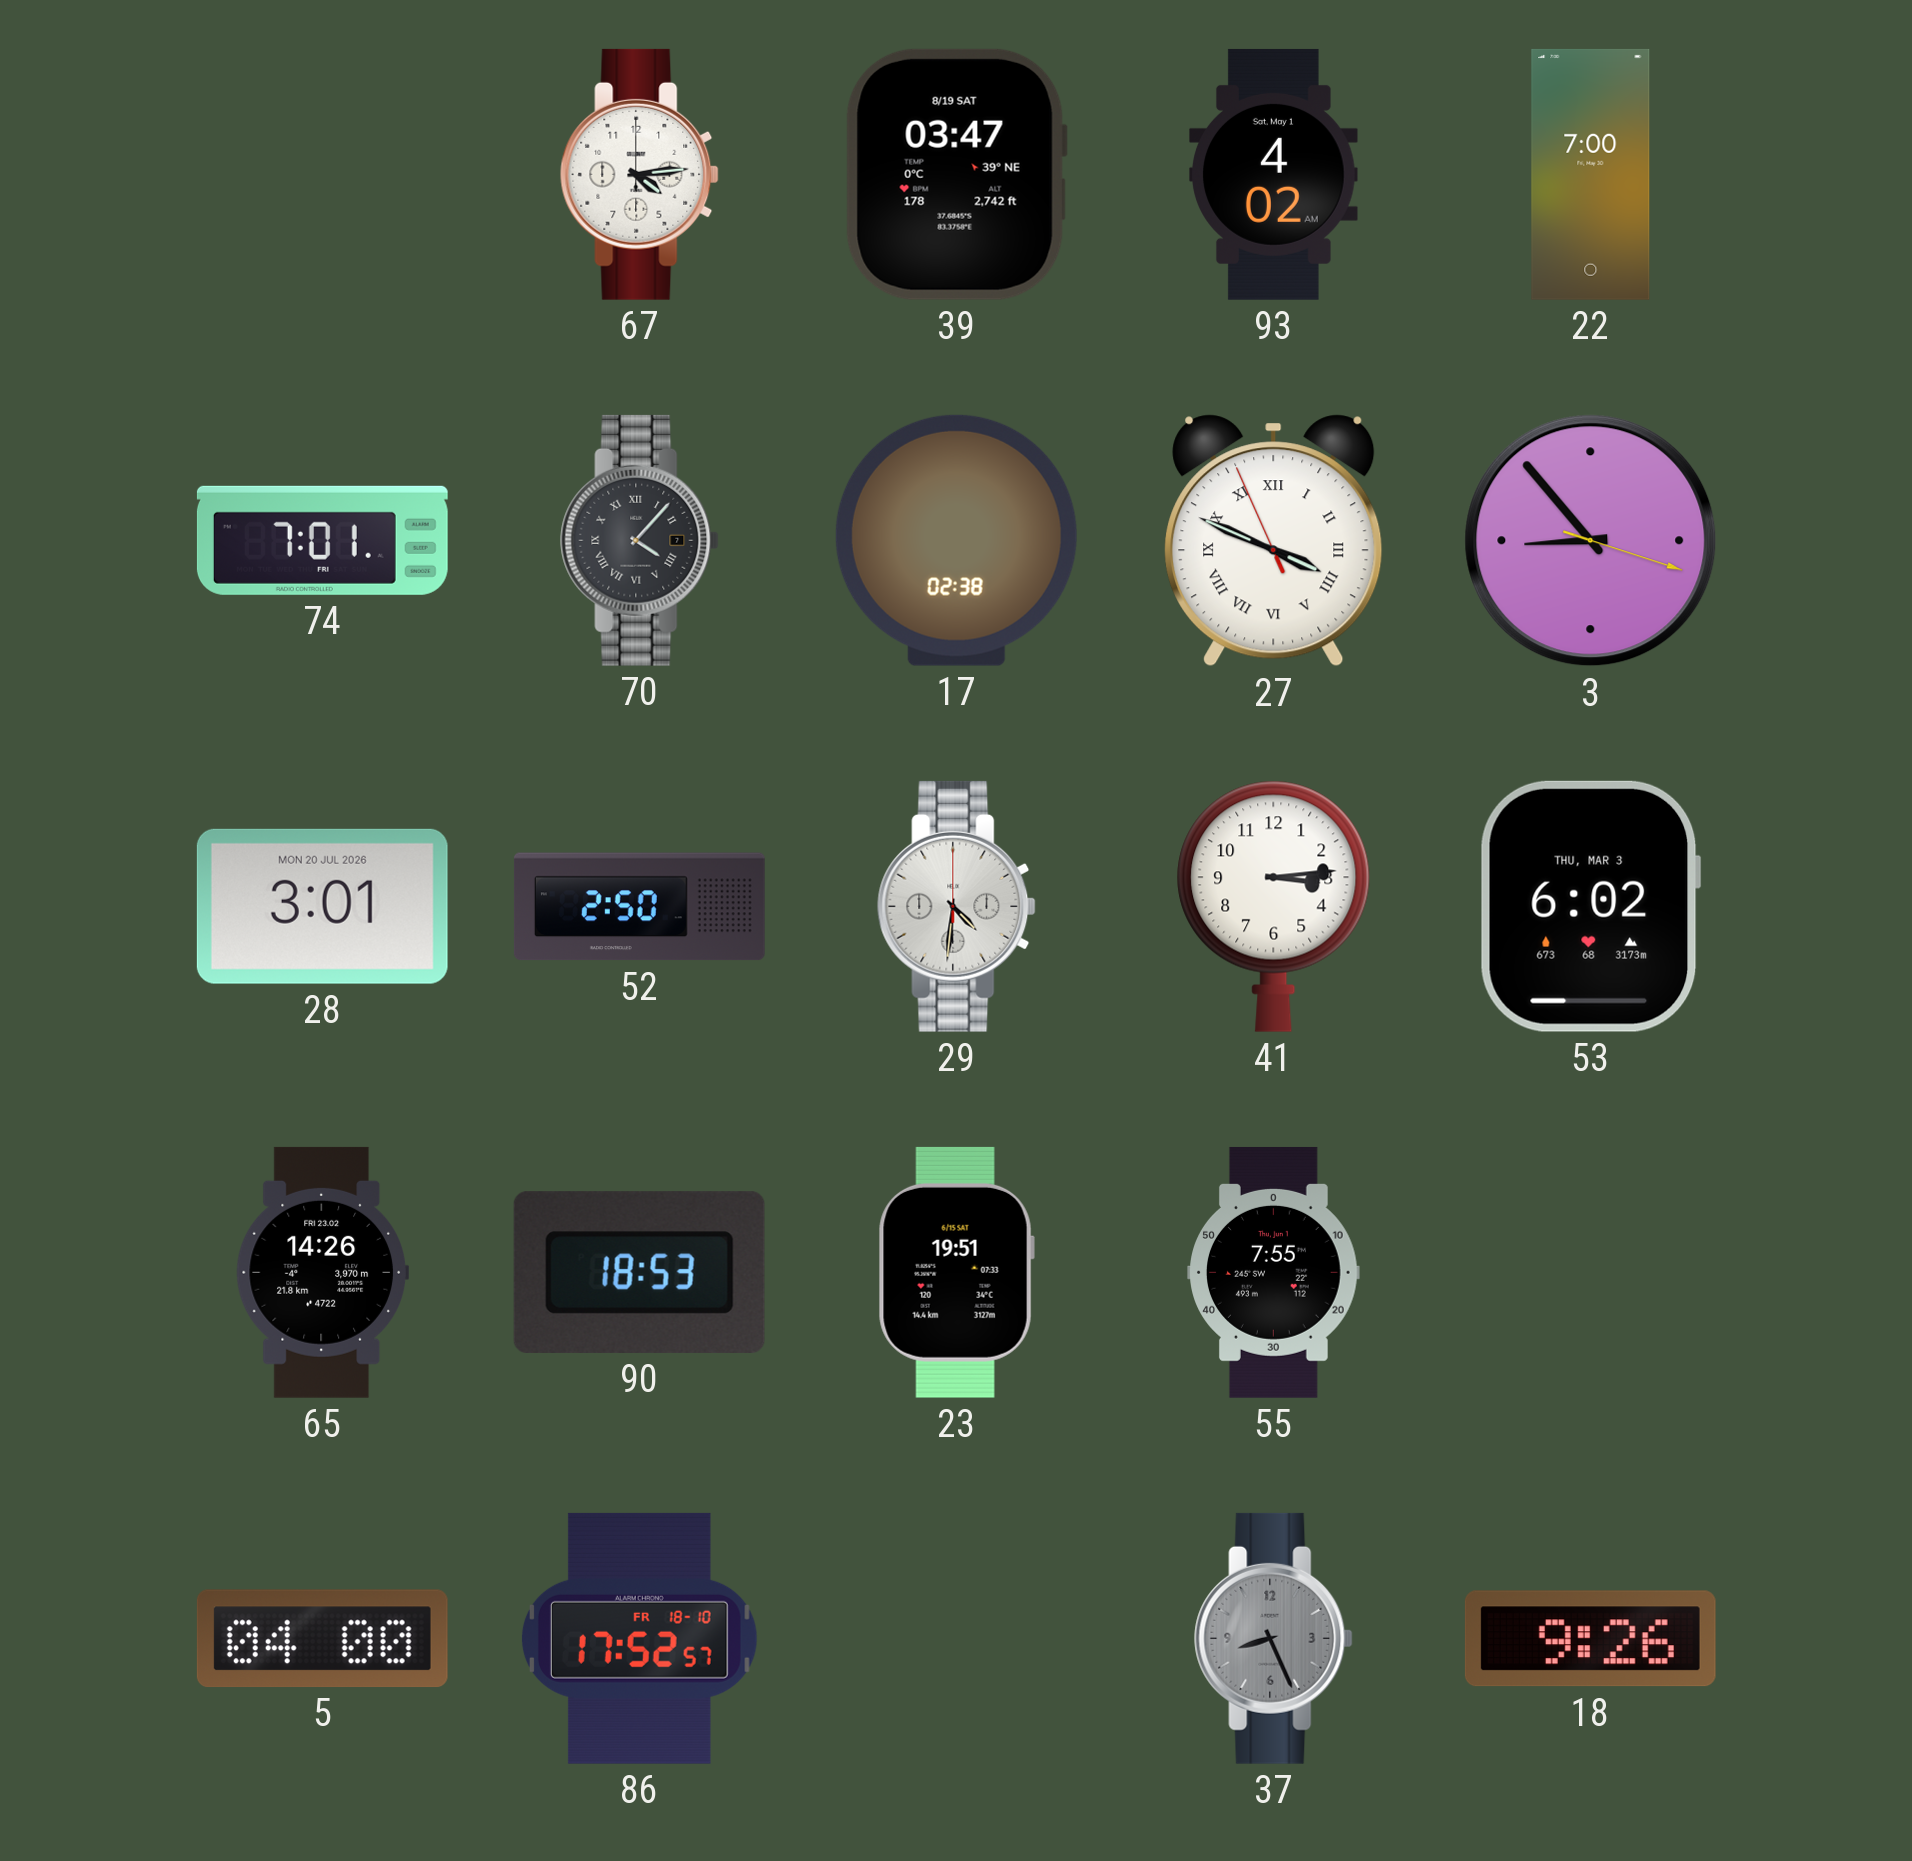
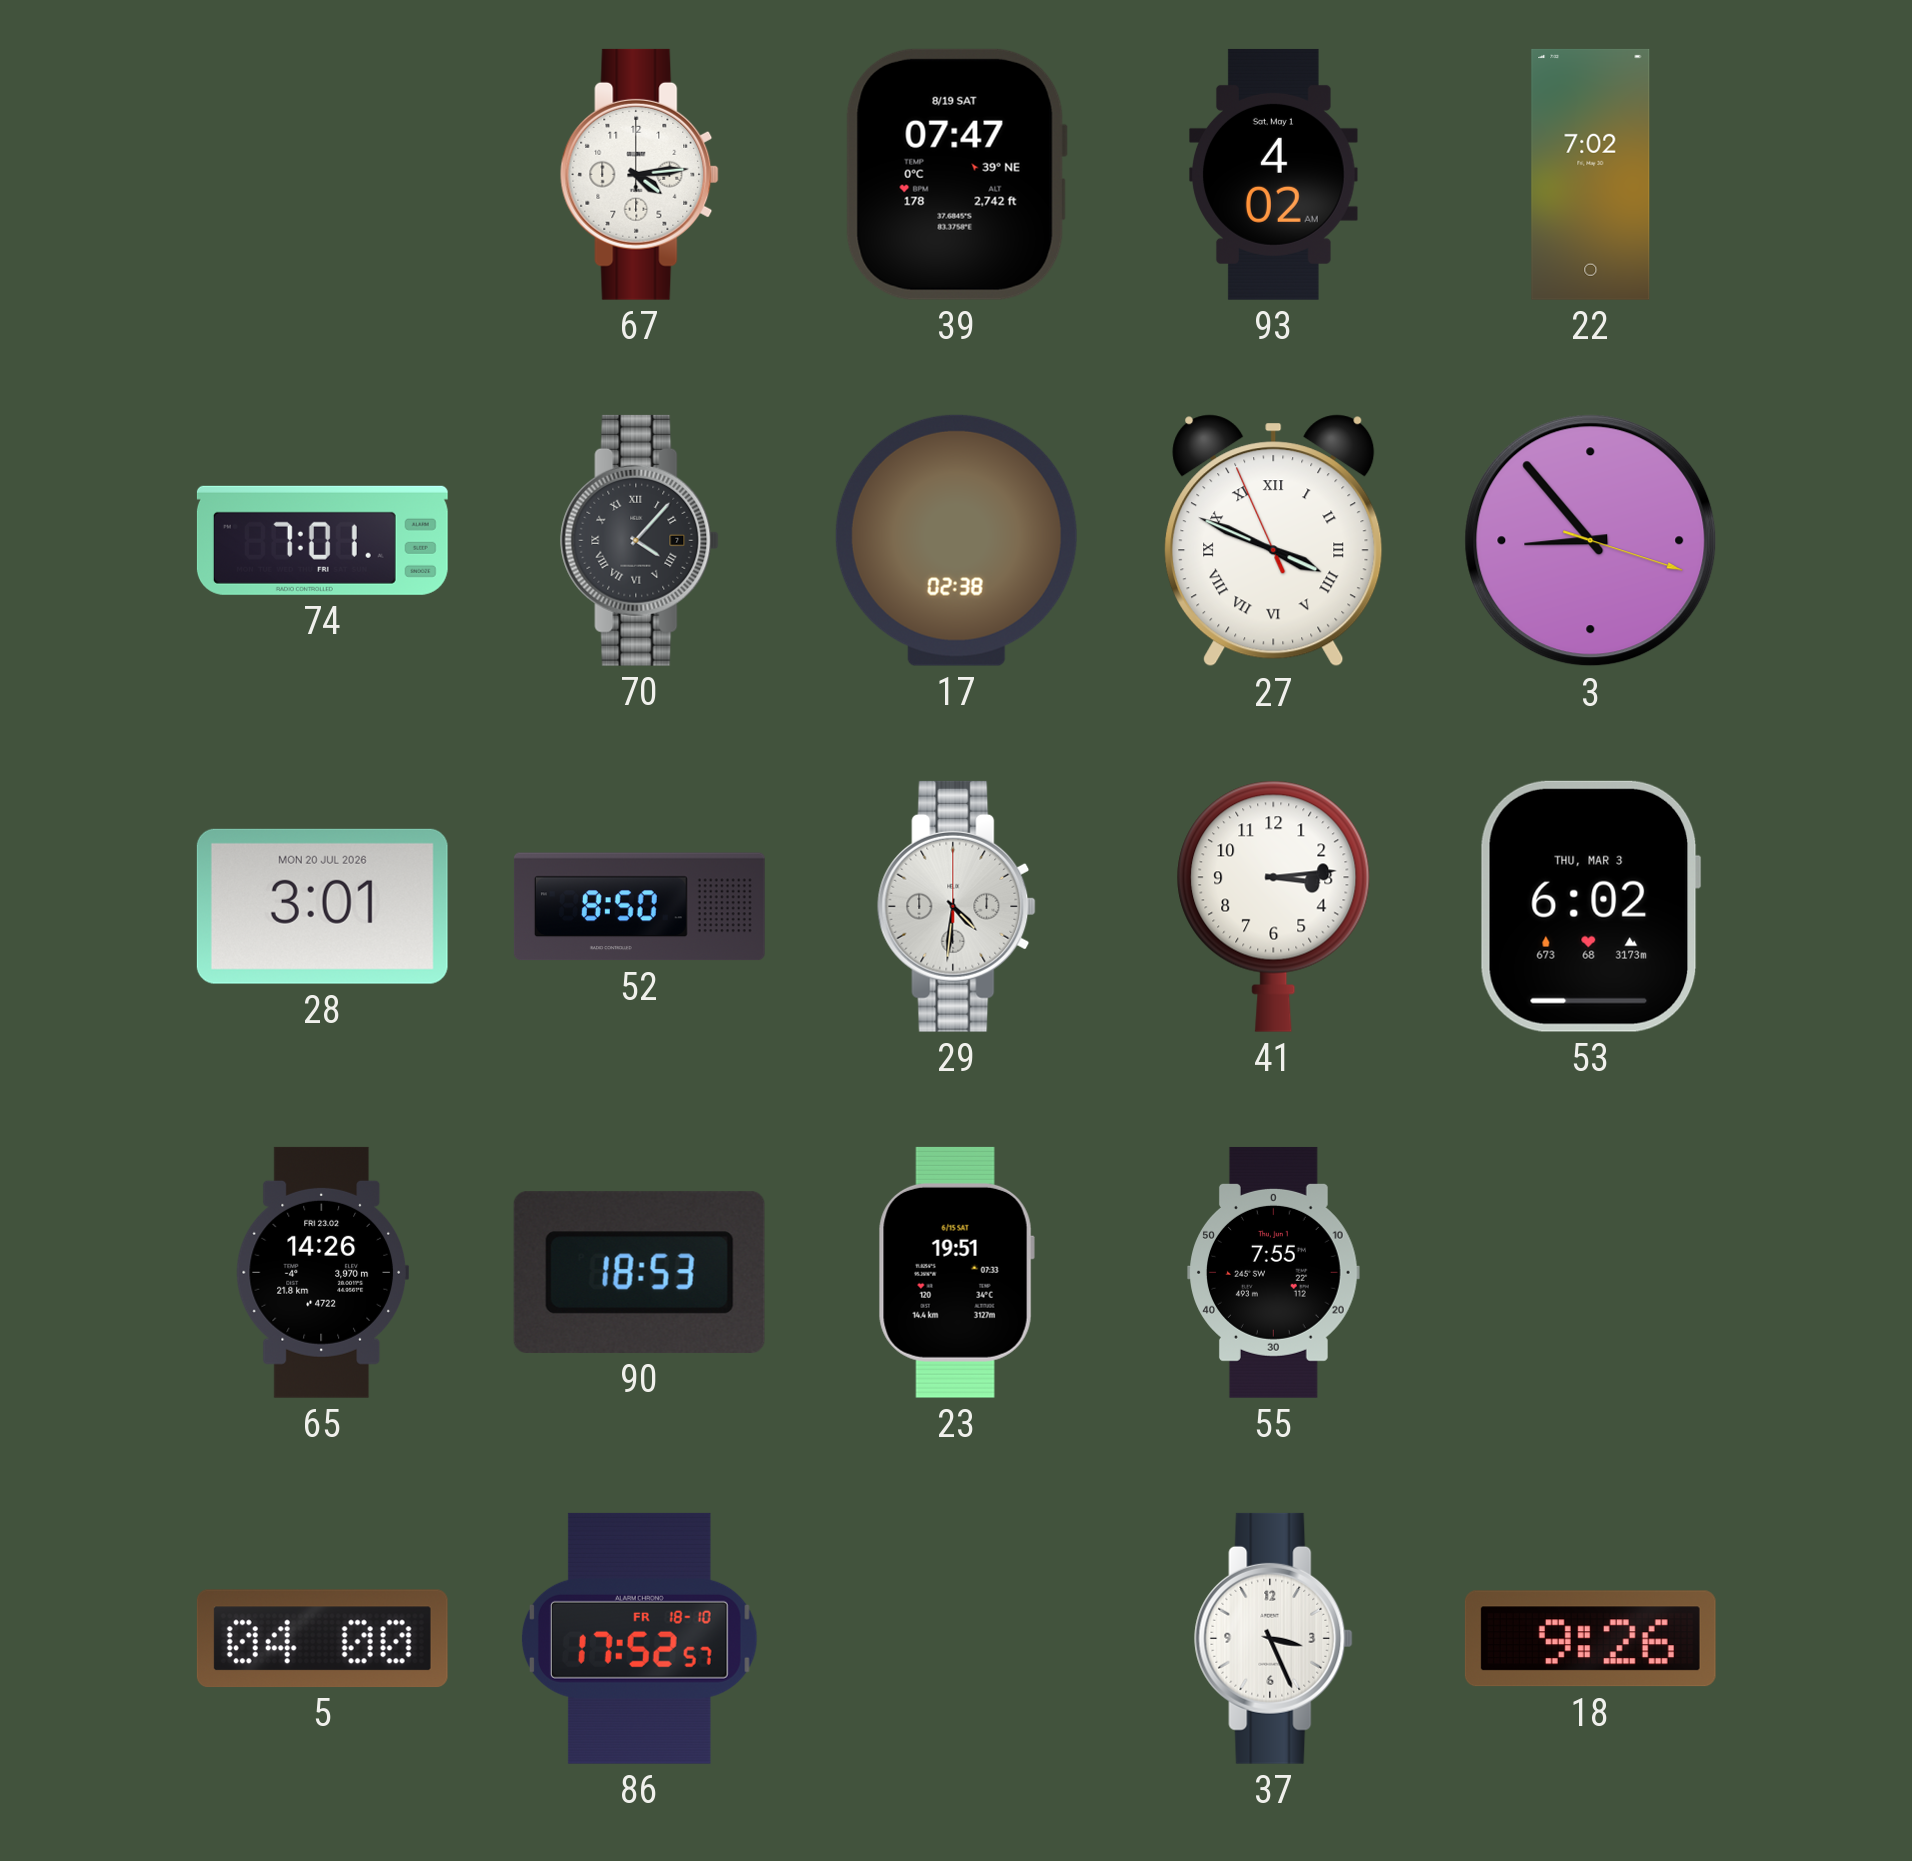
39: 03:47 -> 07:47
22: 7:00 -> 7:02
52: 2:50 -> 8:50
37: 8:26 -> 3:26
37 dial: grey -> white
